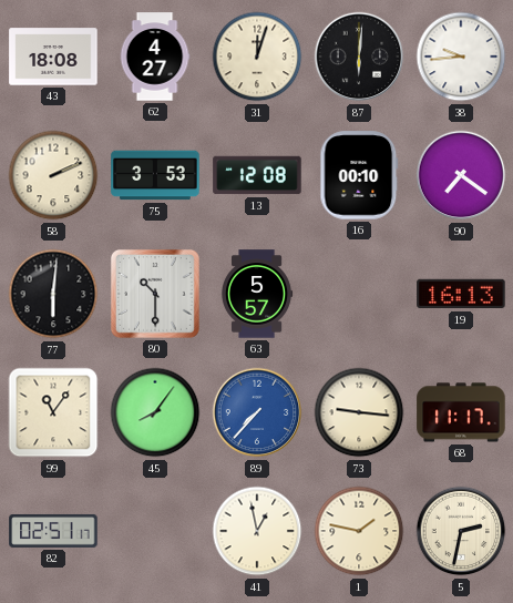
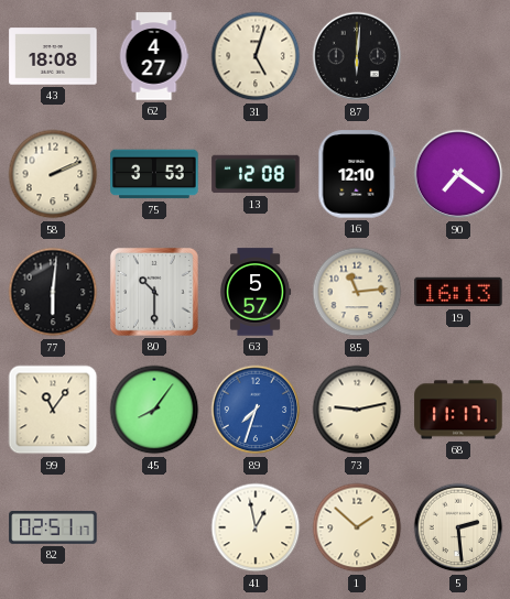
31: 12:03 -> 5:03
38: 9:44 -> none
16: 00:10 -> 12:10
85: none -> 11:14
89: 7:37 -> 7:33
73: 9:16 -> 9:13
1: 1:47 -> 1:52
5: 2:32 -> 2:29
